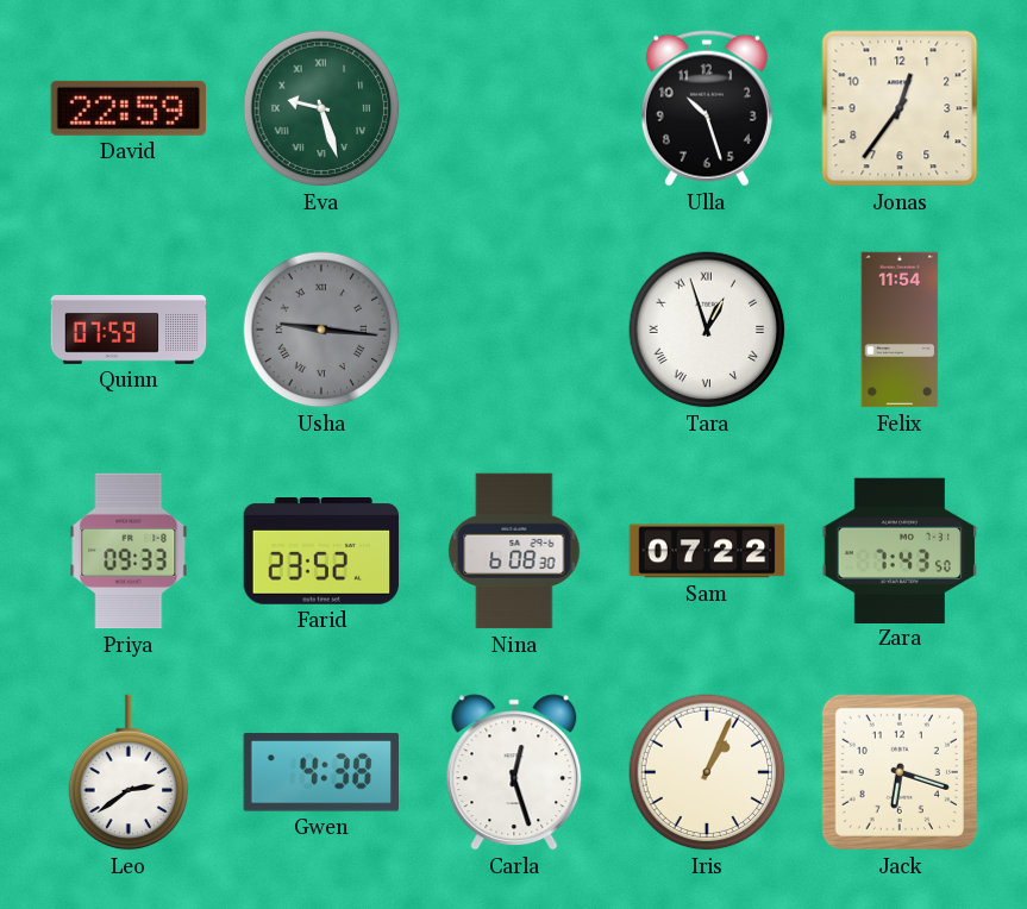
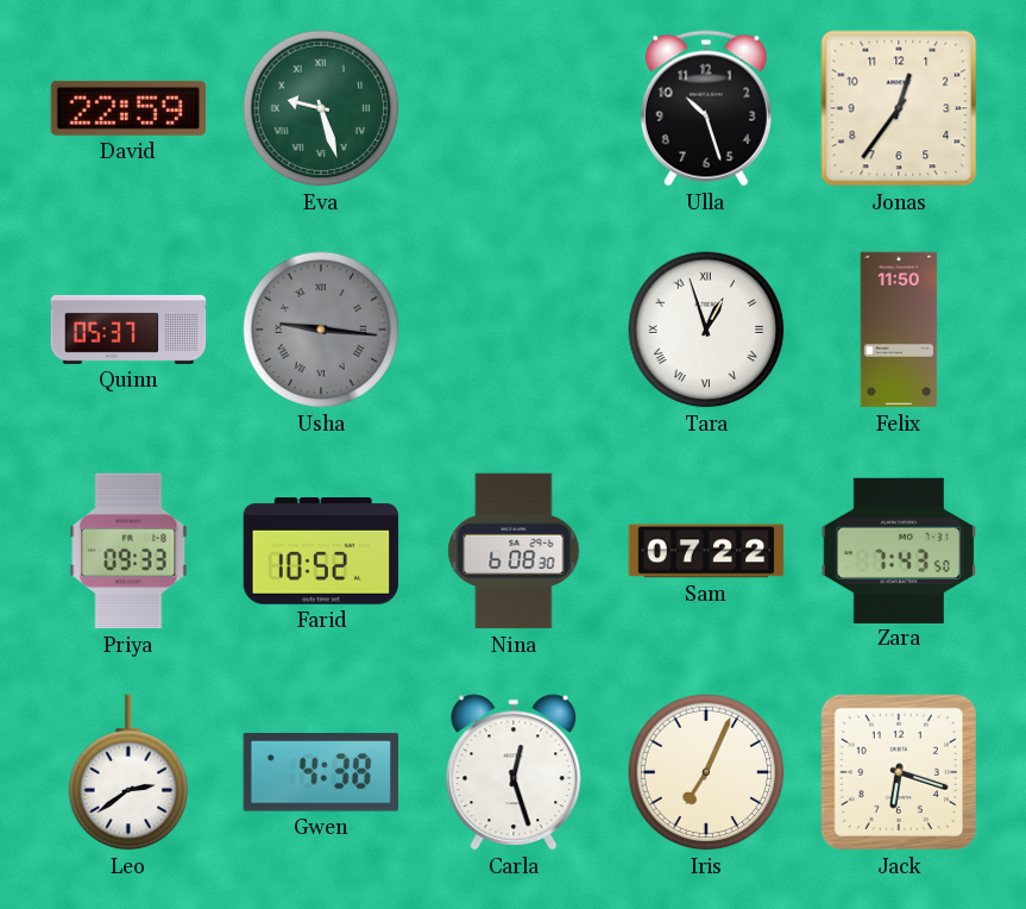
Quinn: 07:59 -> 05:37
Felix: 11:54 -> 11:50
Farid: 23:52 -> 10:52
Iris: 1:04 -> 7:04
